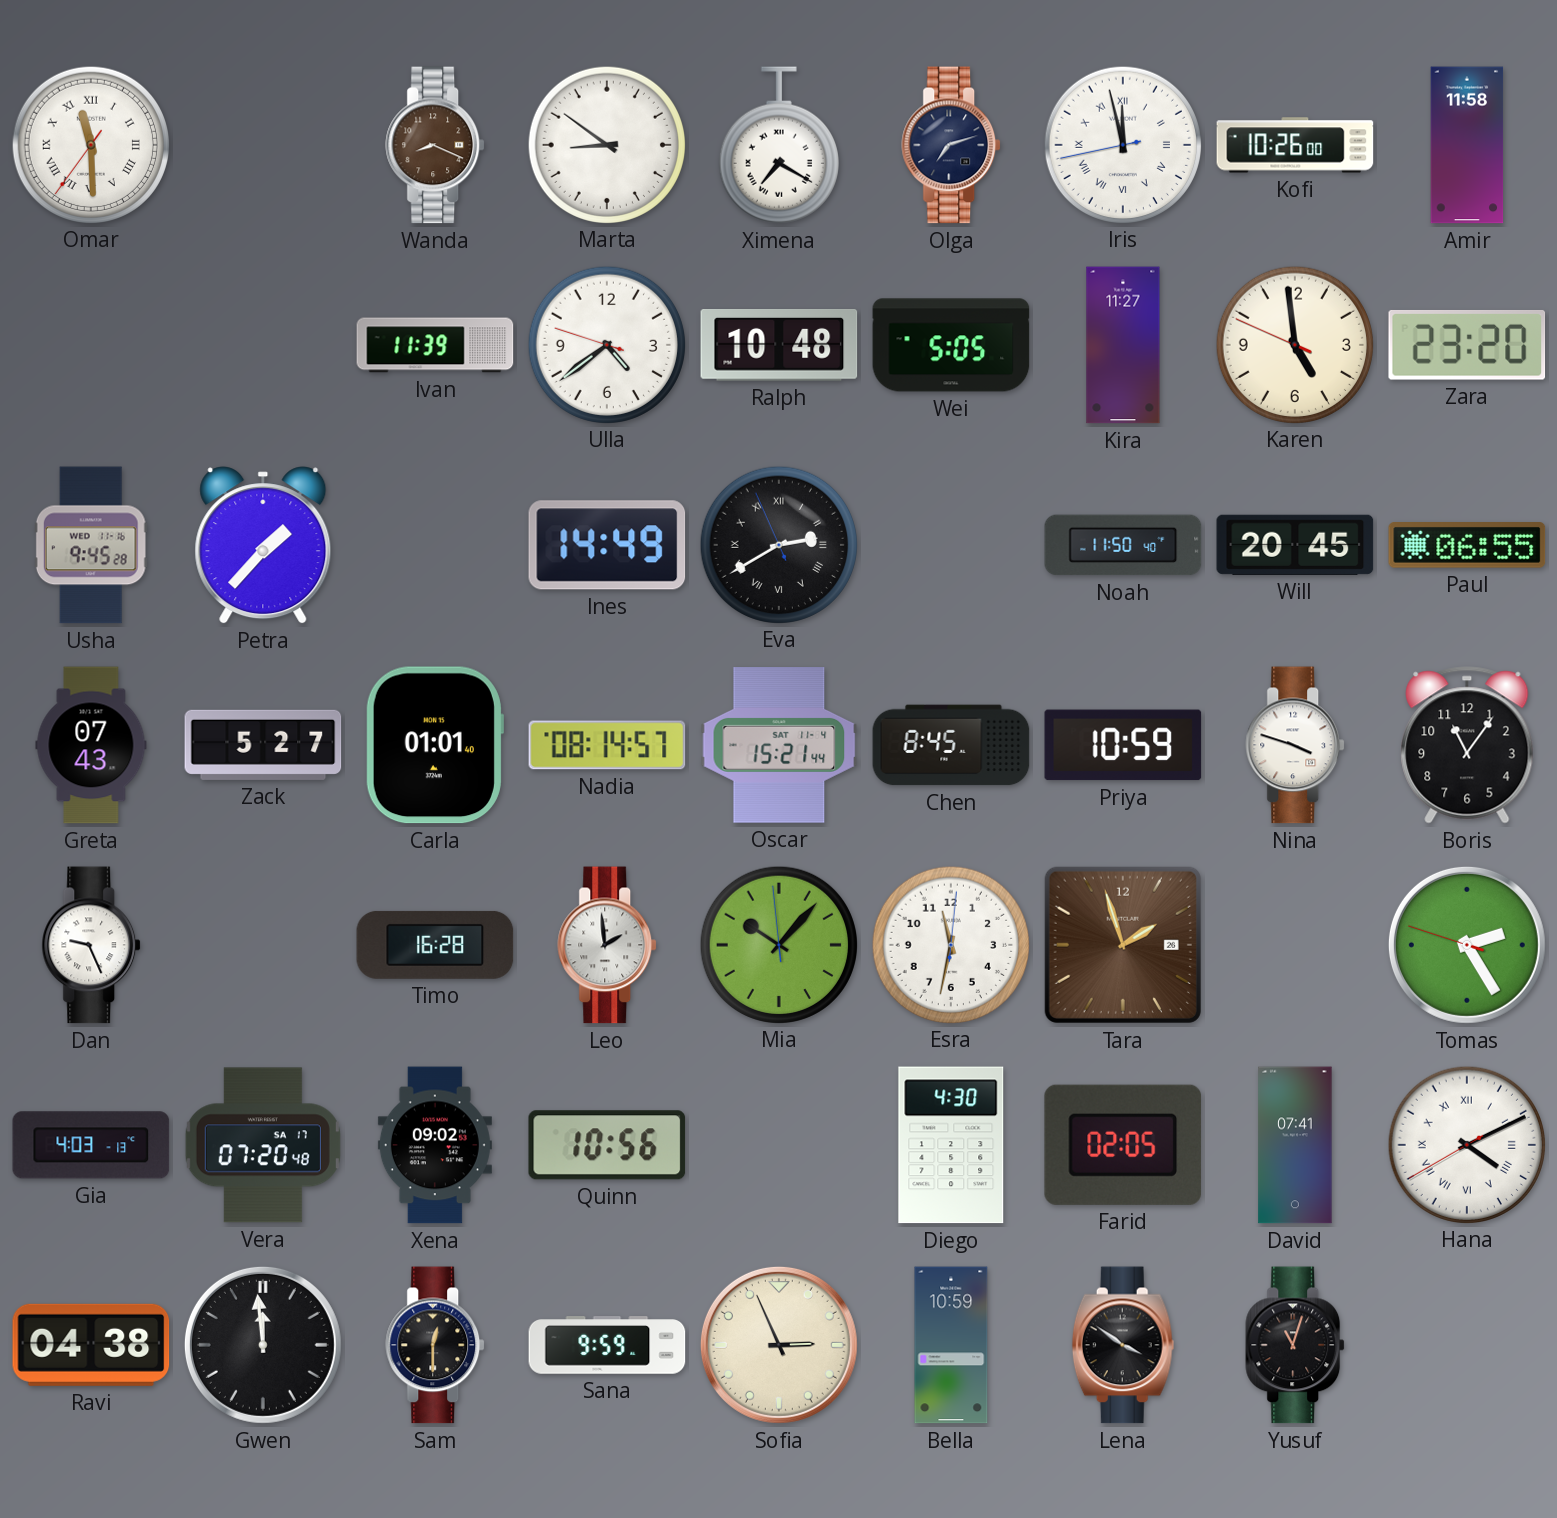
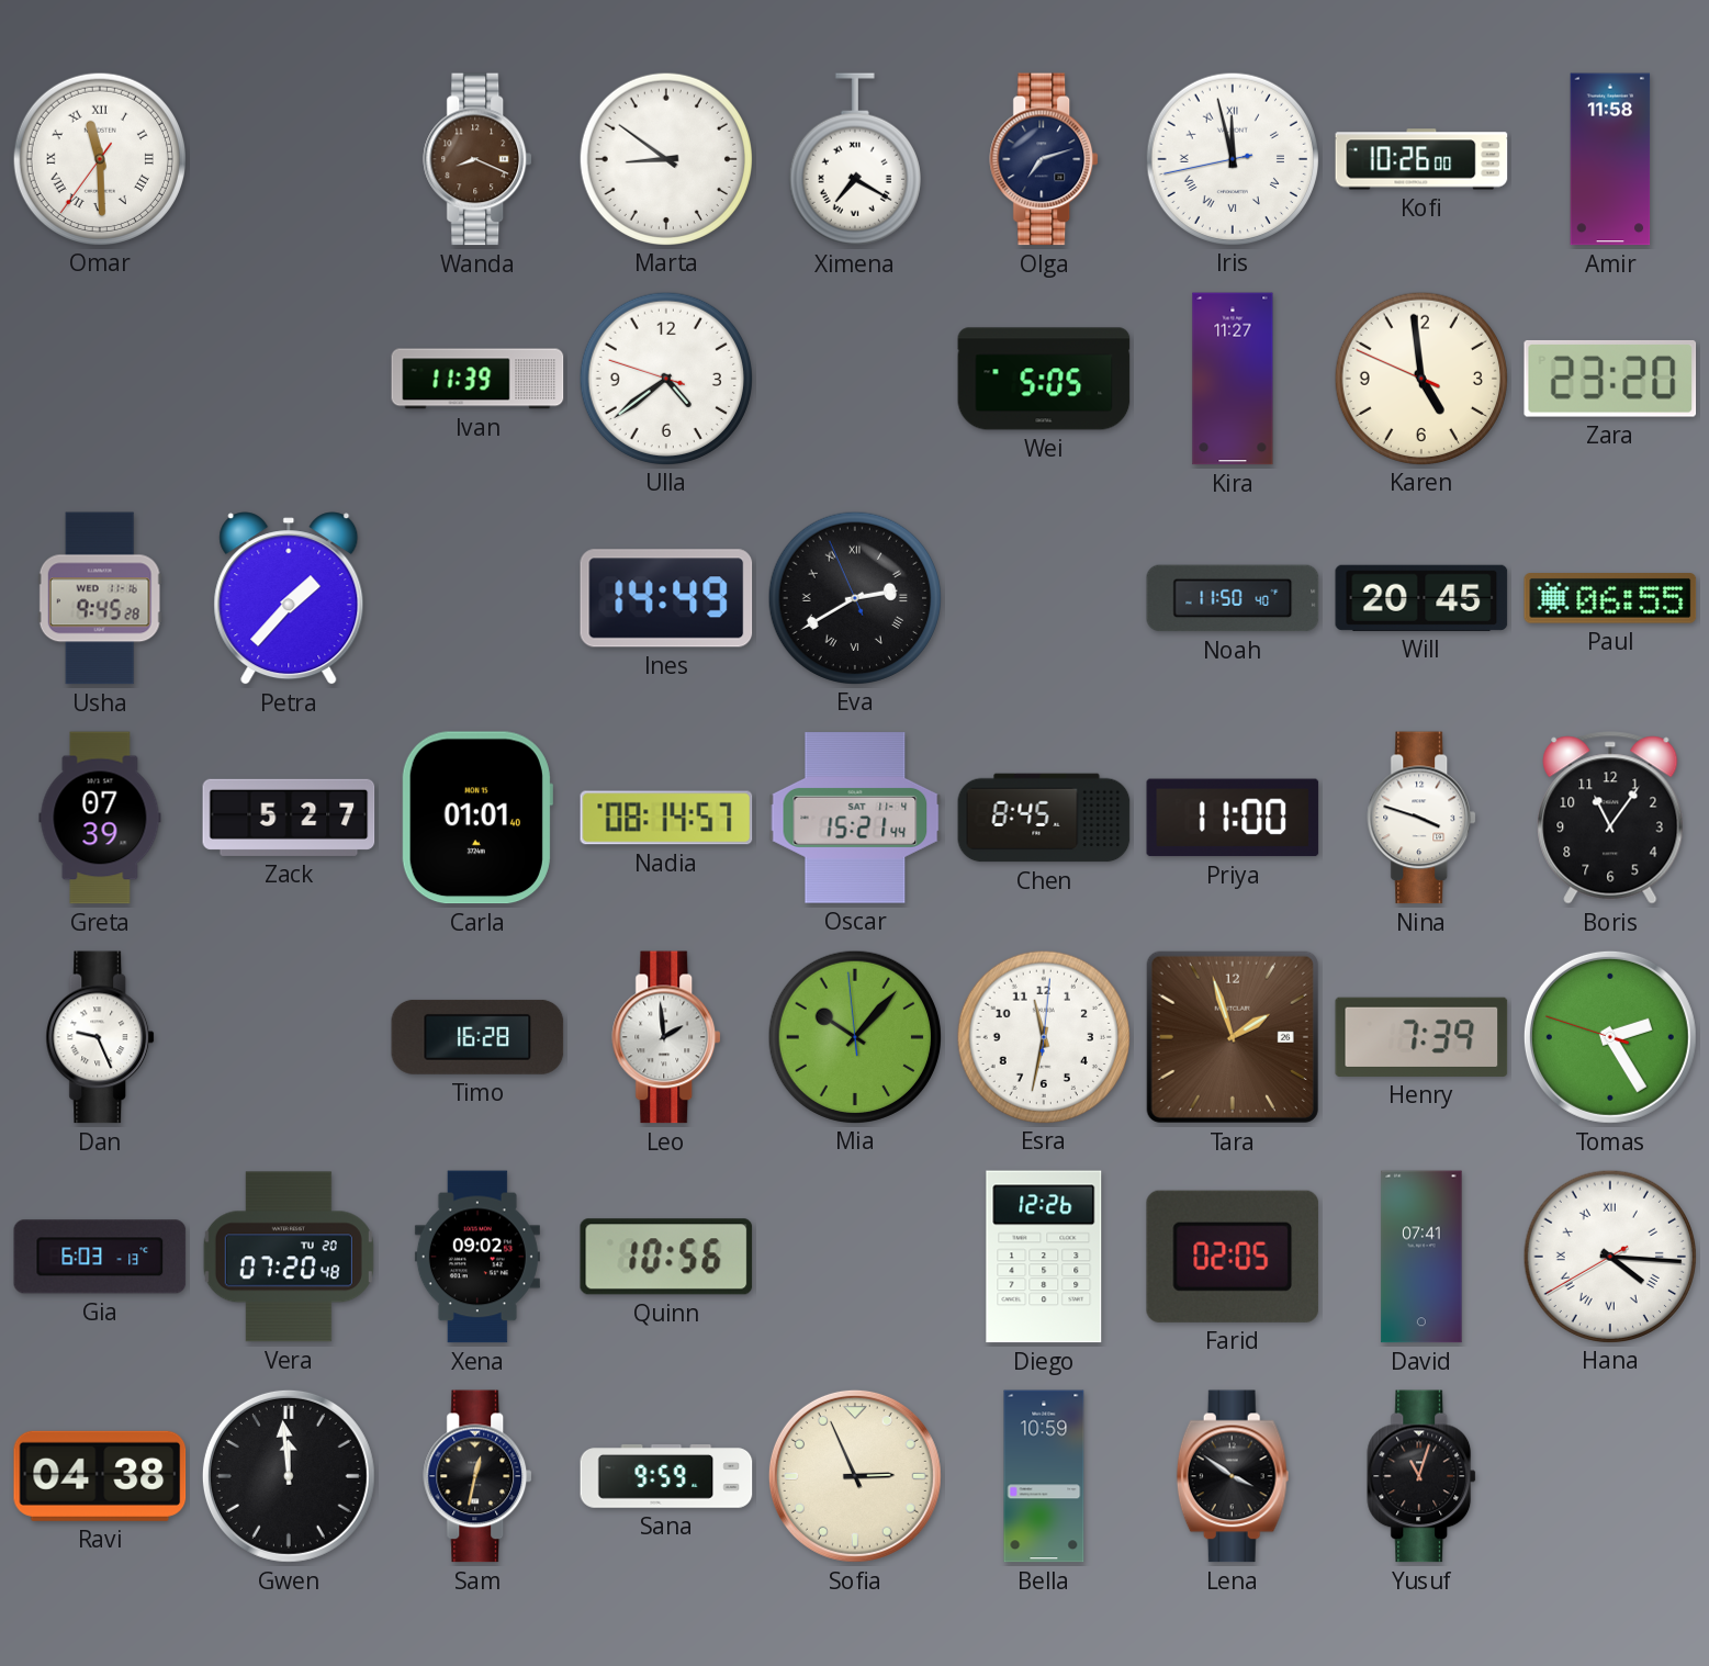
Ralph: 10:48 -> none
Greta: 07:43 -> 07:39
Priya: 10:59 -> 11:00
Henry: none -> 7:39
Gia: 4:03 -> 6:03
Vera date: SA 17 -> TU 20
Diego: 4:30 -> 12:26
Hana: 4:10 -> 4:15
Sam: 12:30 -> 12:32
